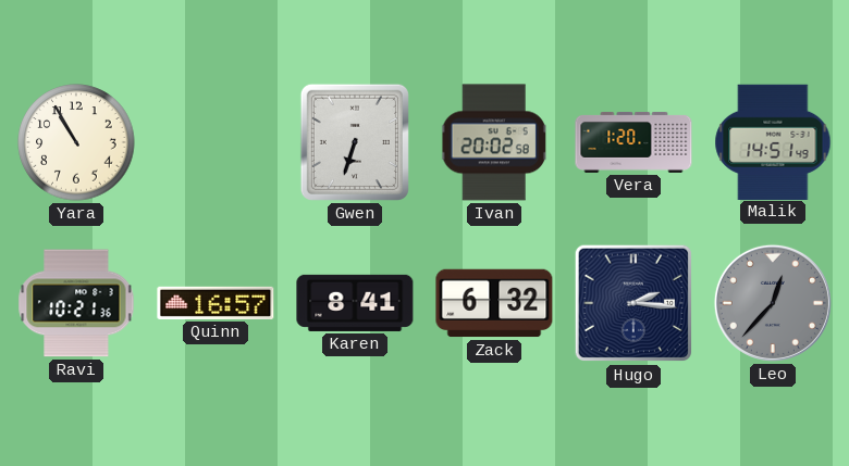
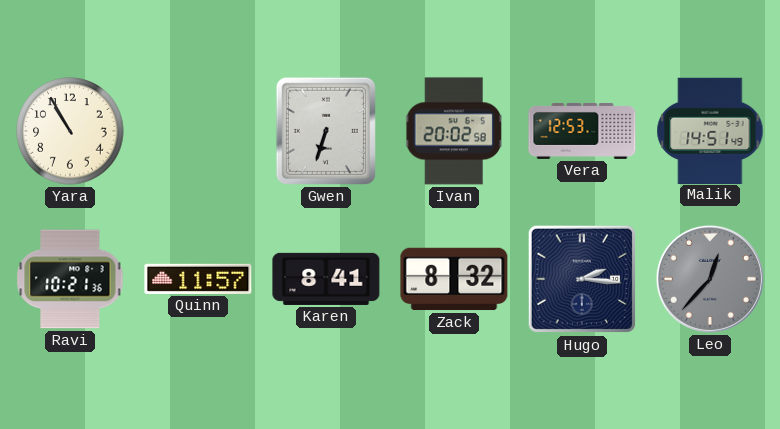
Vera: 1:20 -> 12:53
Quinn: 16:57 -> 11:57
Zack: 6:32 -> 8:32
